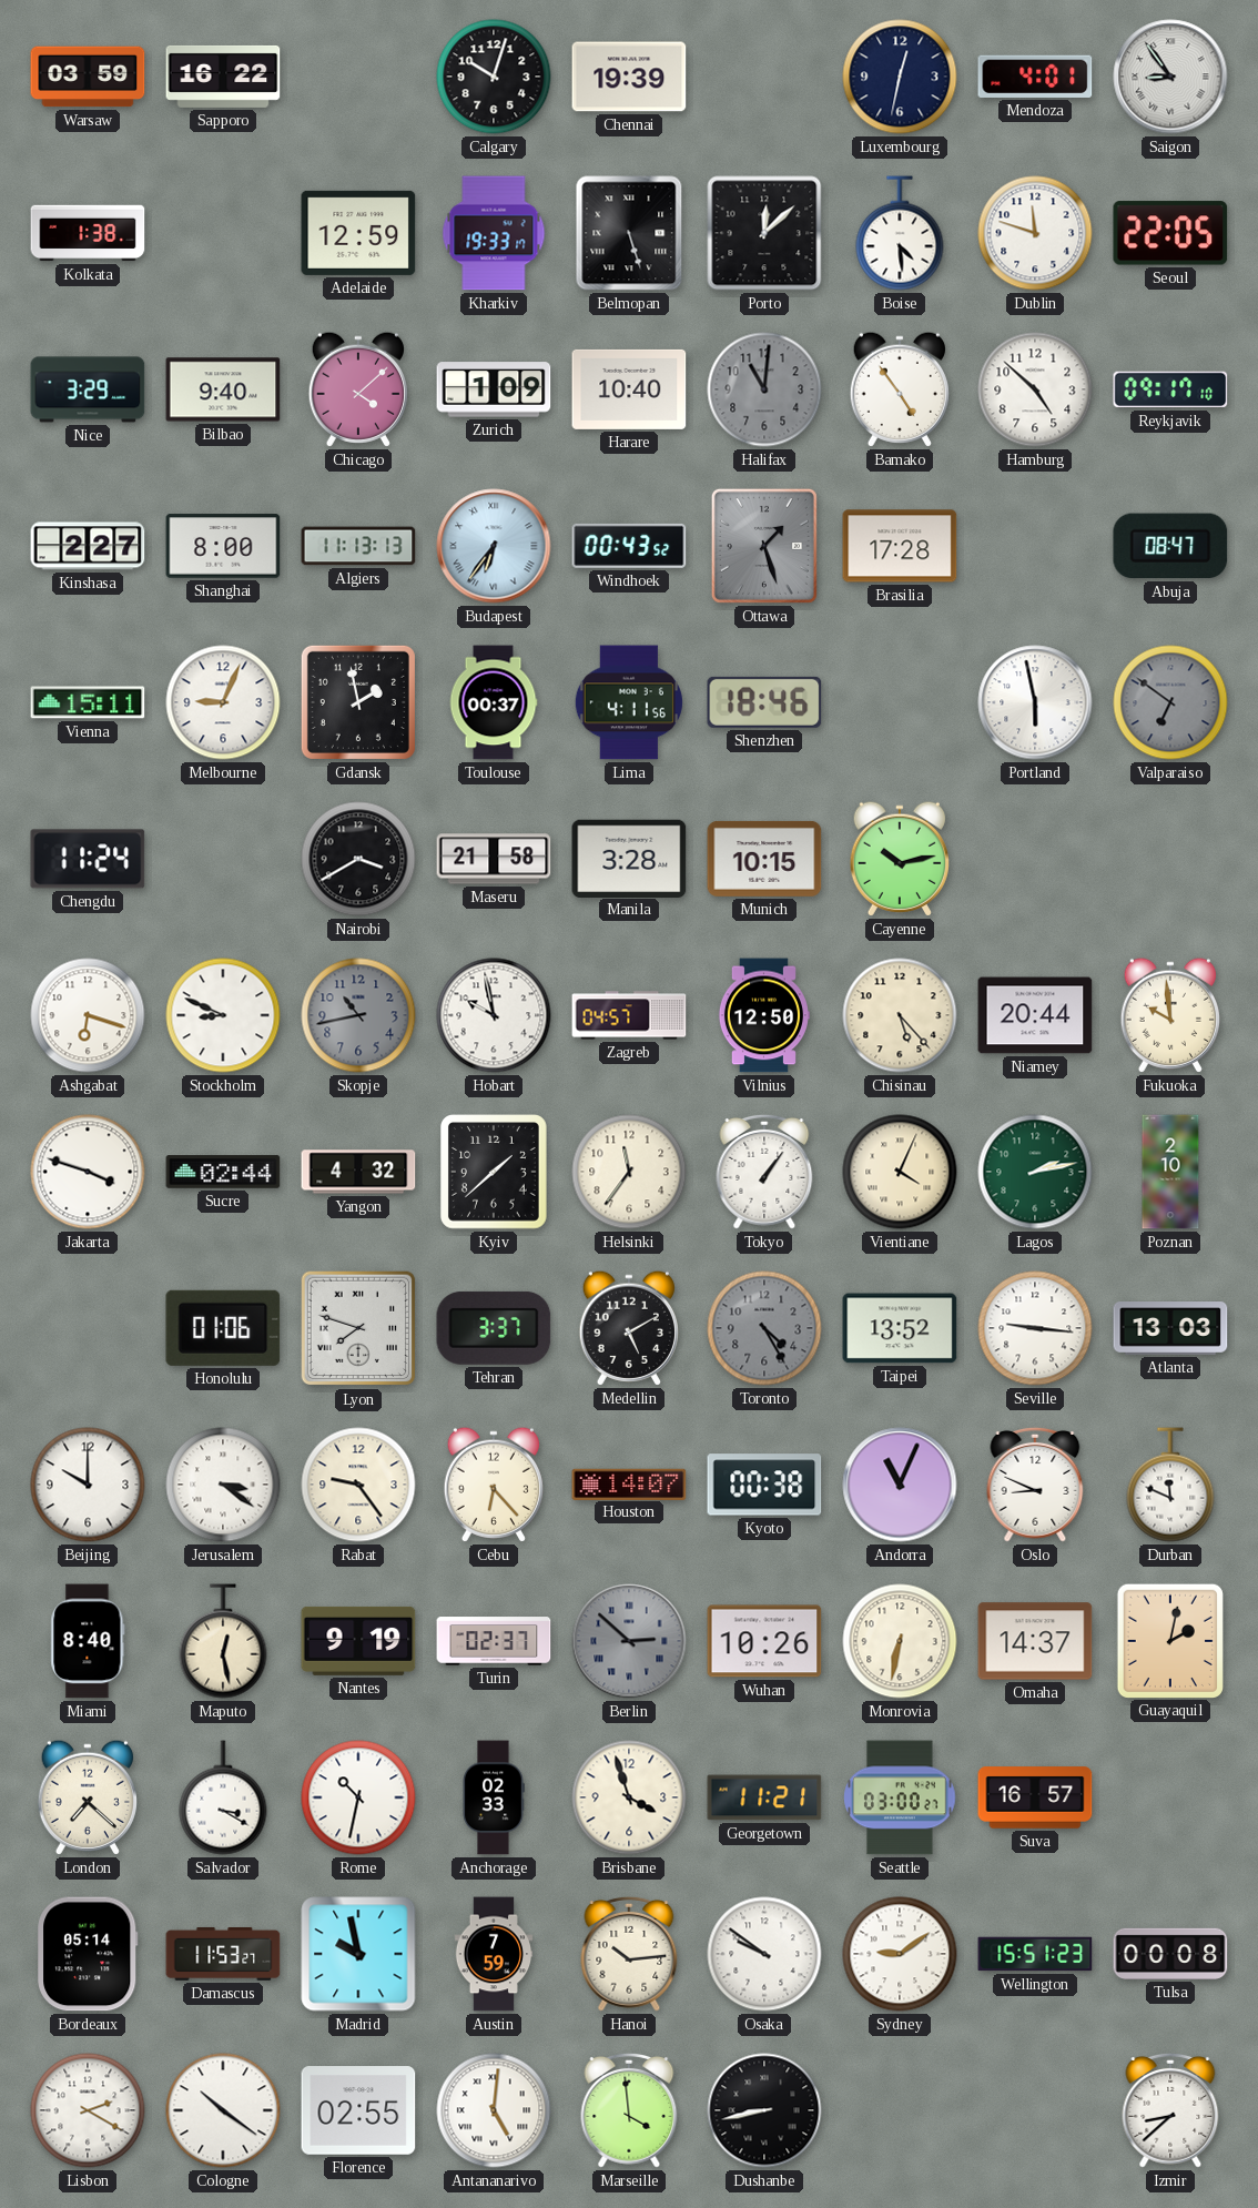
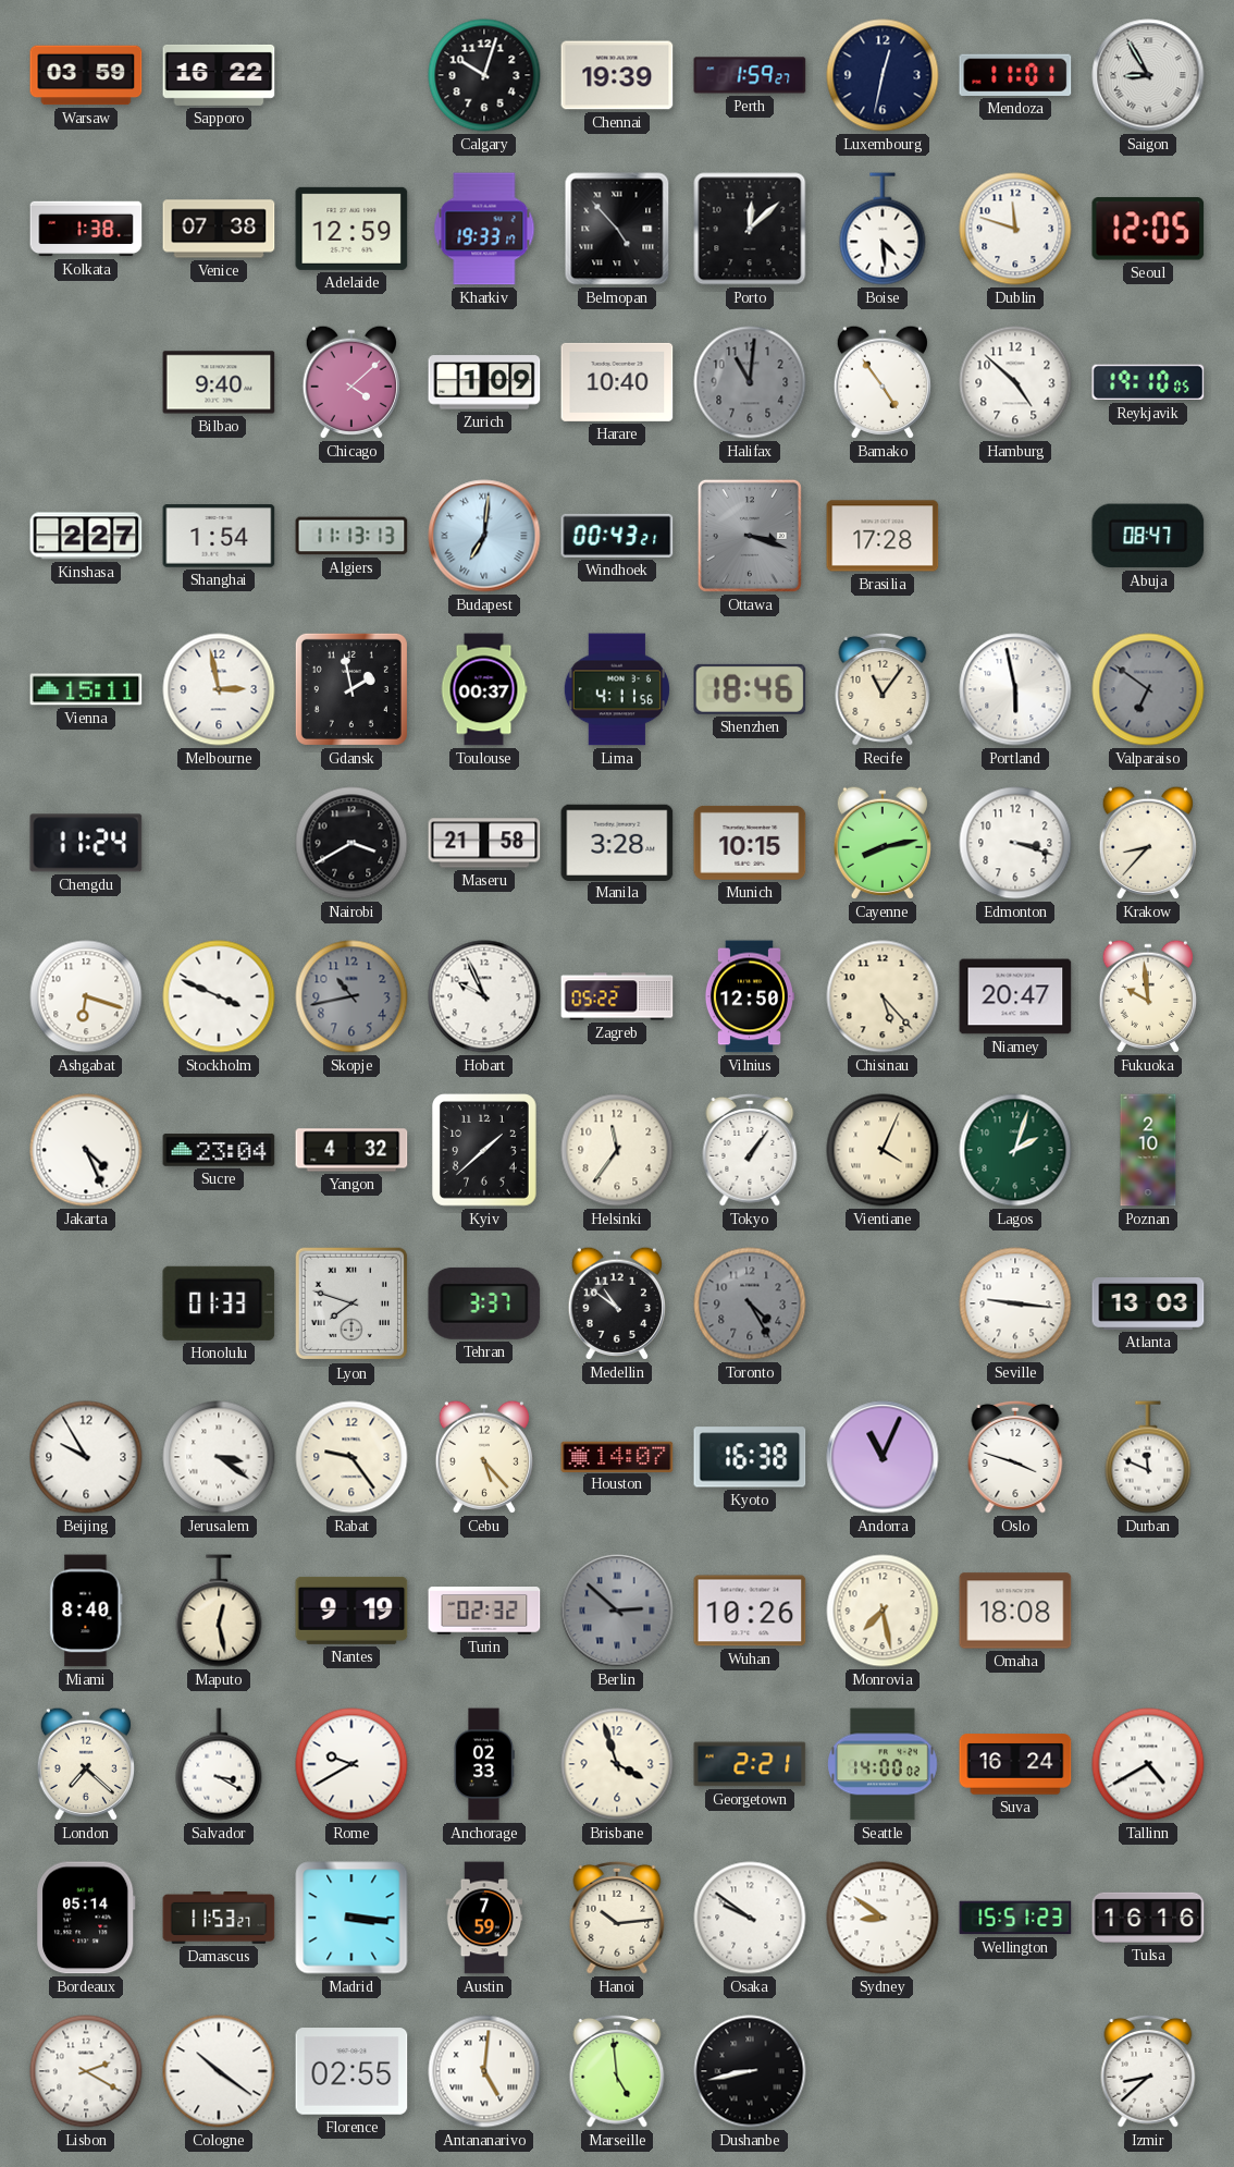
Perth: none -> 1:59
Mendoza: 4:01 -> 11:01
Saigon: 8:54 -> 8:55
Venice: none -> 07:38
Belmopan: 5:27 -> 4:53
Seoul: 22:05 -> 12:05
Nice: 3:29 -> none
Reykjavik: 09:17 -> 19:10
Shanghai: 8:00 -> 1:54
Budapest: 6:36 -> 7:01
Windhoek: 00:43:52 -> 00:43:21
Ottawa: 1:27 -> 3:18
Melbourne: 9:04 -> 2:58
Recife: none -> 11:06
Cayenne: 10:13 -> 8:13
Edmonton: none -> 3:18
Krakow: none -> 8:37
Stockholm: 8:49 -> 3:49
Hobart: 9:58 -> 9:56
Zagreb: 04:57 -> 05:22
Niamey: 20:44 -> 20:47
Jakarta: 3:48 -> 4:26
Sucre: 02:44 -> 23:04
Lagos: 2:13 -> 2:03
Honolulu: 01:06 -> 01:33
Medellin: 5:10 -> 10:51
Taipei: 13:52 -> none
Beijing: 10:00 -> 9:55
Cebu: 6:23 -> 5:23
Kyoto: 00:38 -> 16:38
Oslo: 8:49 -> 3:48
Turin: 02:37 -> 02:32
Monrovia: 6:32 -> 7:28
Omaha: 14:37 -> 18:08
Guayaquil: 2:02 -> none
Rome: 10:32 -> 9:40
Georgetown: 11:21 -> 2:21
Seattle: 03:00 -> 14:00
Suva: 16:57 -> 16:24
Tallinn: none -> 4:40
Madrid: 9:58 -> 3:16
Sydney: 9:09 -> 8:51
Tulsa: 00:08 -> 16:16
Marseille: 3:59 -> 4:59
